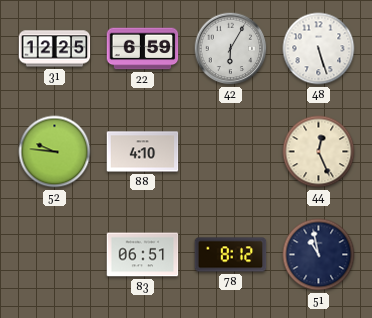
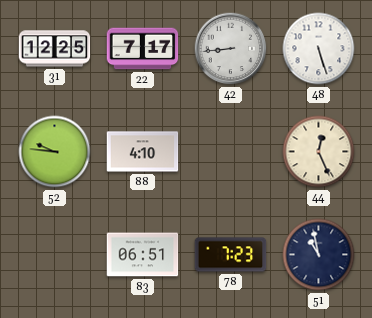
22: 6:59 -> 7:17
42: 6:05 -> 8:44
78: 8:12 -> 7:23
